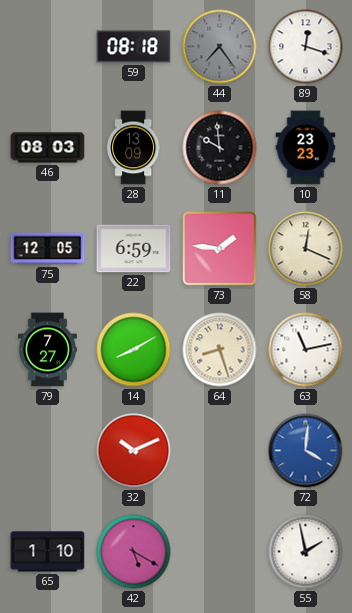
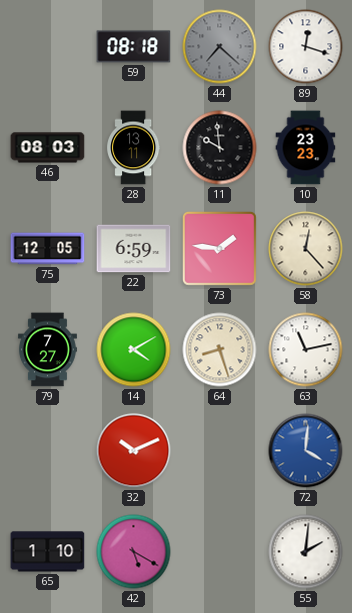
44: 7:24 -> 7:22
28: 13:09 -> 13:11
58: 12:19 -> 12:23
14: 8:10 -> 4:10
55: 1:58 -> 2:01
